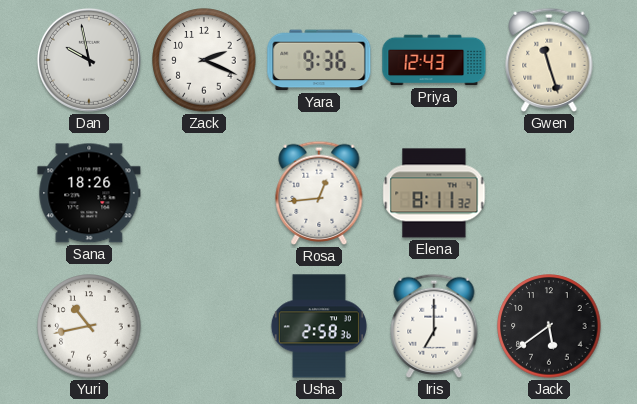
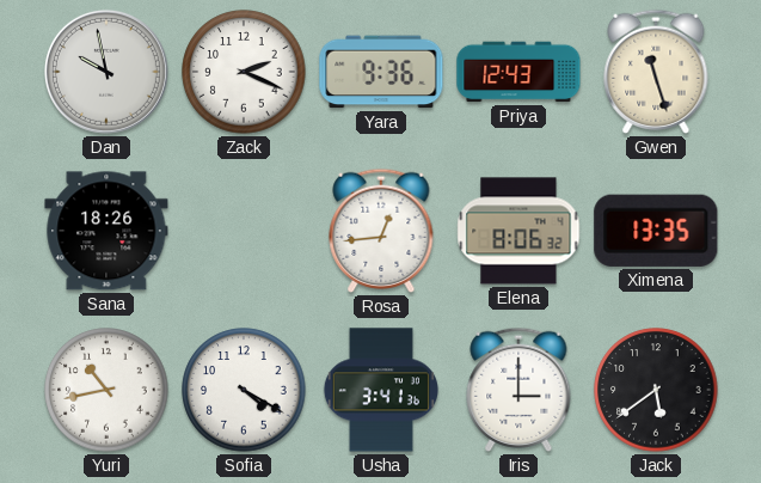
Elena: 8:11 -> 8:06
Ximena: none -> 13:35
Sofia: none -> 4:20
Usha: 2:58 -> 3:41
Iris: 7:00 -> 3:00
